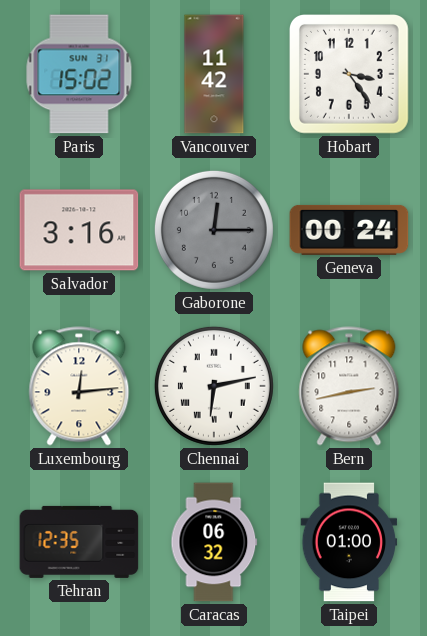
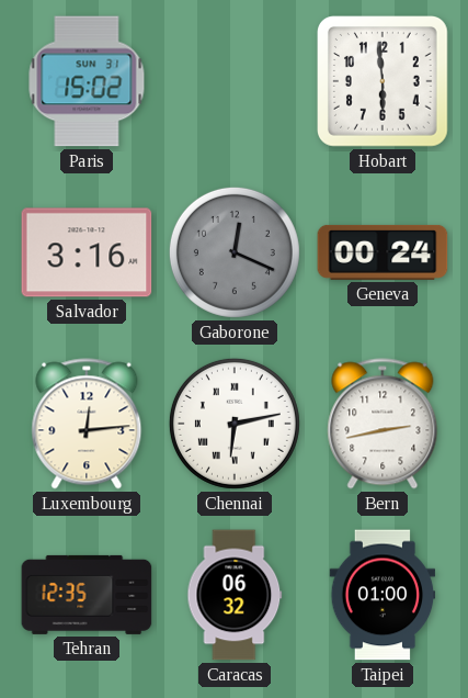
Vancouver: 11:42 -> none
Hobart: 3:24 -> 5:59
Gaborone: 12:15 -> 12:19
